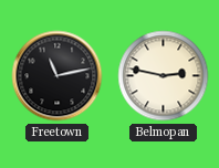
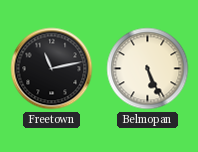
Belmopan: 2:47 -> 5:26
